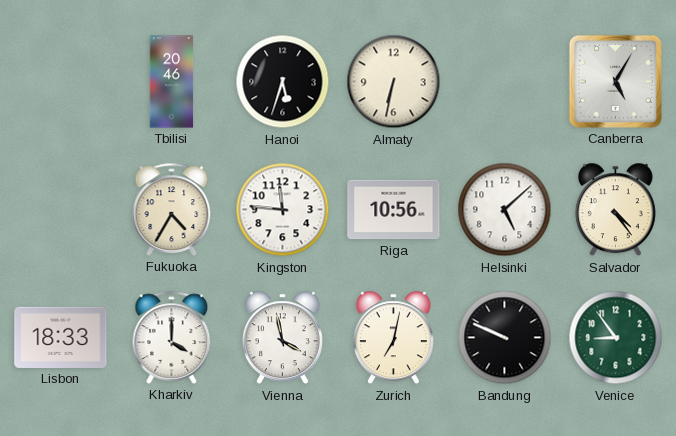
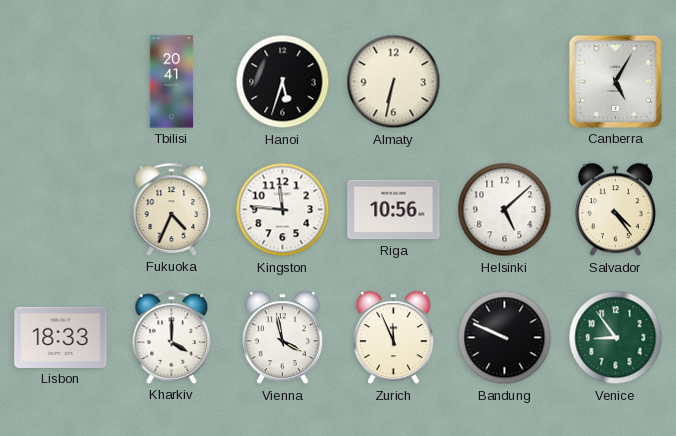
Tbilisi: 20:46 -> 20:41
Fukuoka: 4:35 -> 4:34
Zurich: 7:02 -> 11:56
